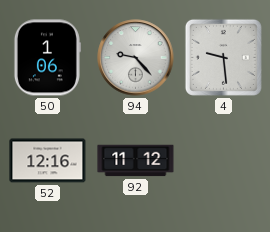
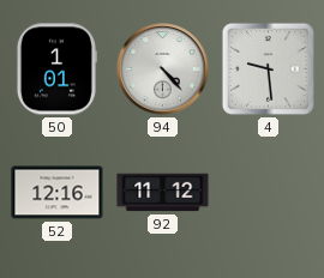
50: 1:06 -> 1:01
94: 9:23 -> 4:23
